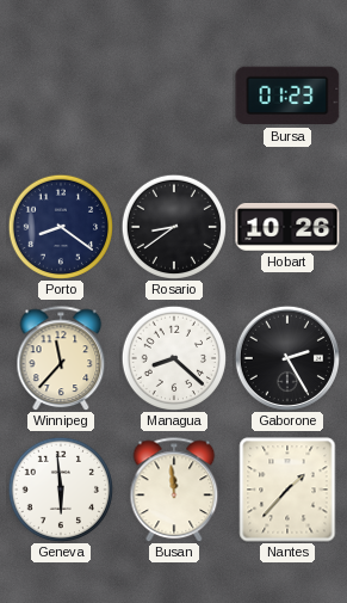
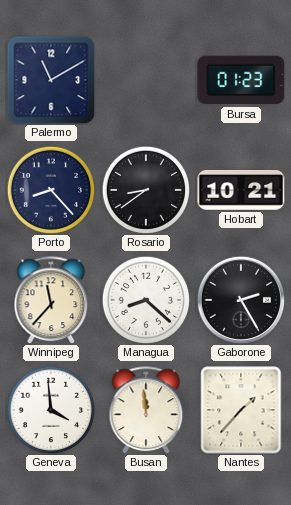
Palermo: none -> 11:10
Porto: 8:21 -> 8:23
Hobart: 10:26 -> 10:21
Geneva: 5:59 -> 3:59
